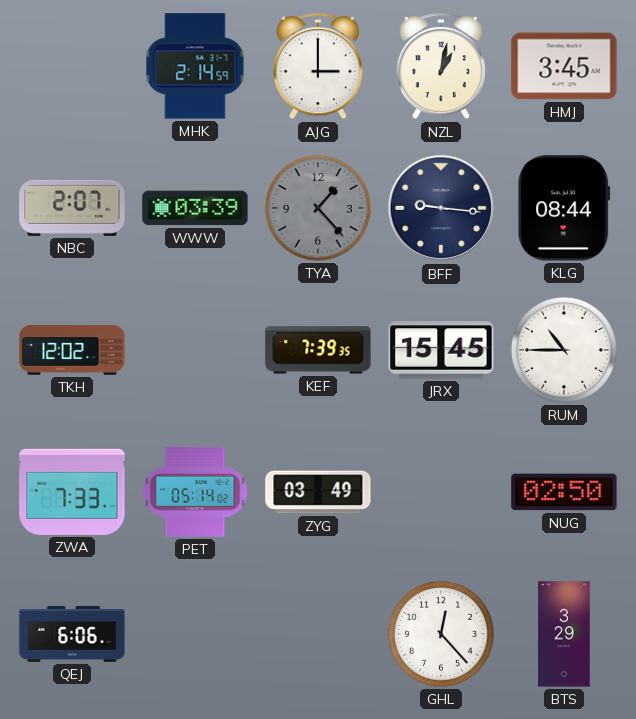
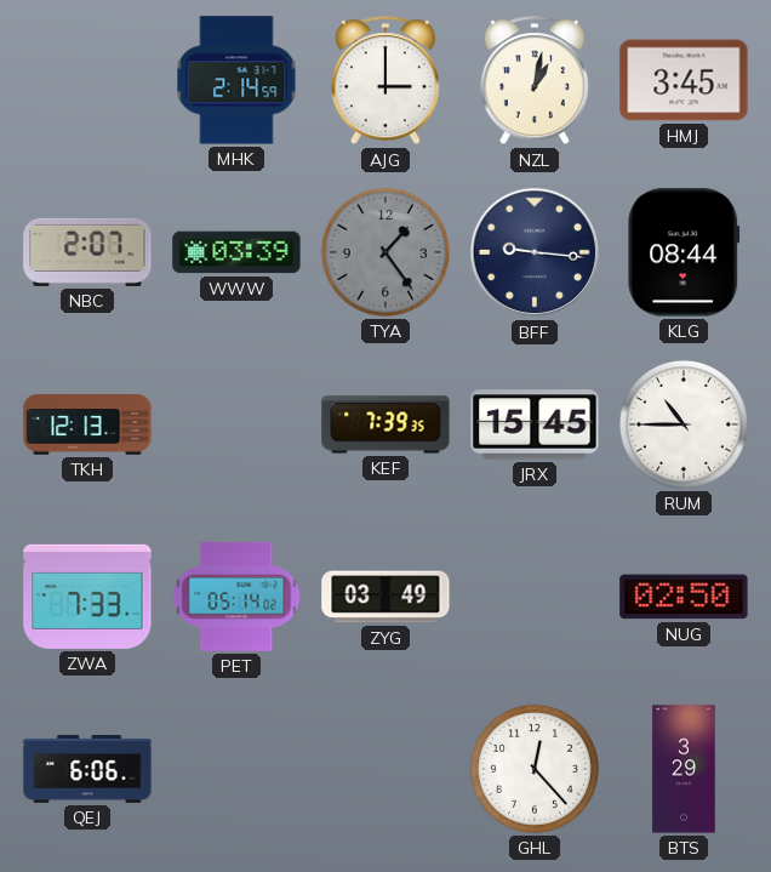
TYA: 1:23 -> 1:24
TKH: 12:02 -> 12:13
